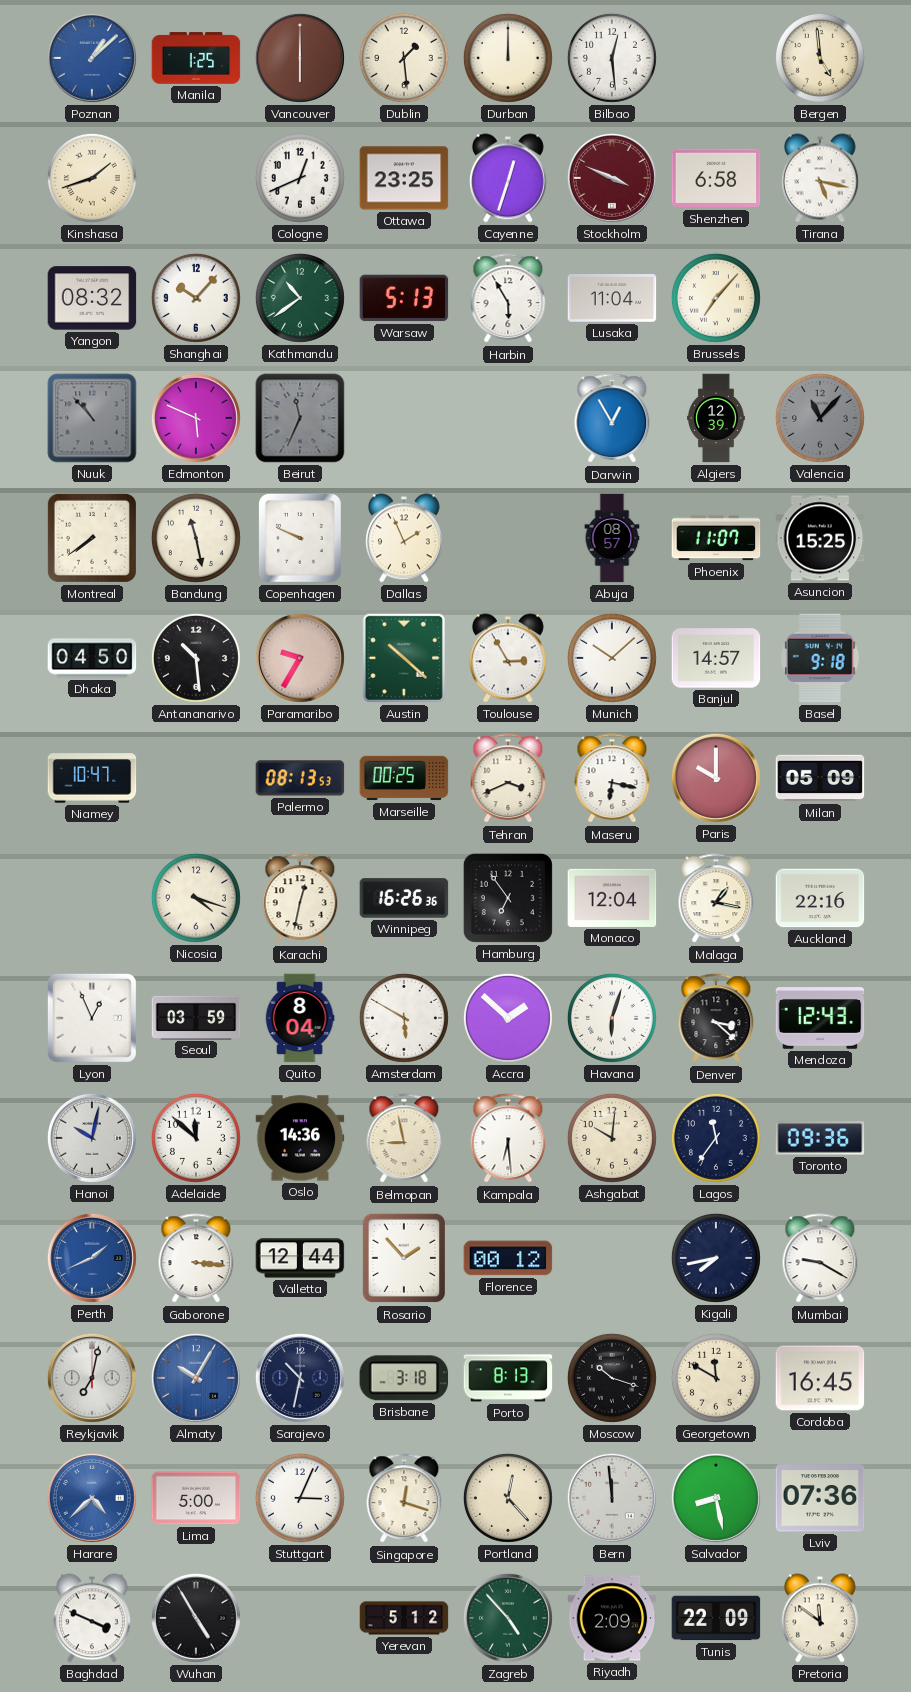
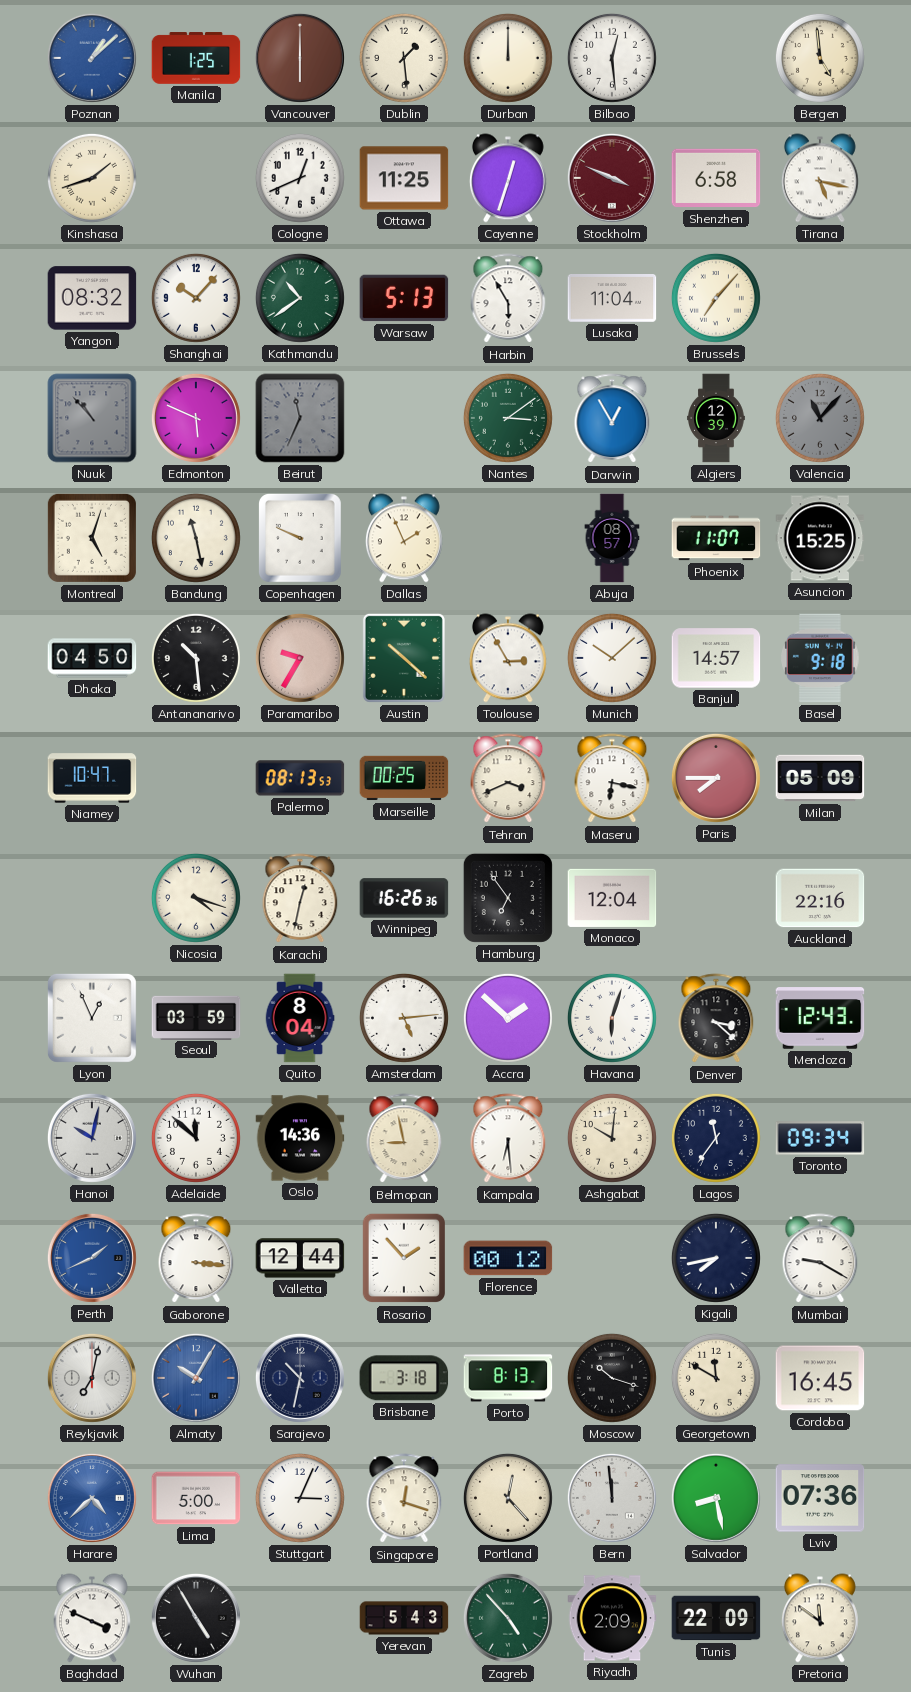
Ottawa: 23:25 -> 11:25
Nantes: none -> 3:09
Montreal: 7:39 -> 5:03
Paris: 10:00 -> 7:45
Malaga: 1:17 -> none
Amsterdam: 5:50 -> 5:14
Toronto: 09:36 -> 09:34
Yerevan: 5:12 -> 5:43
